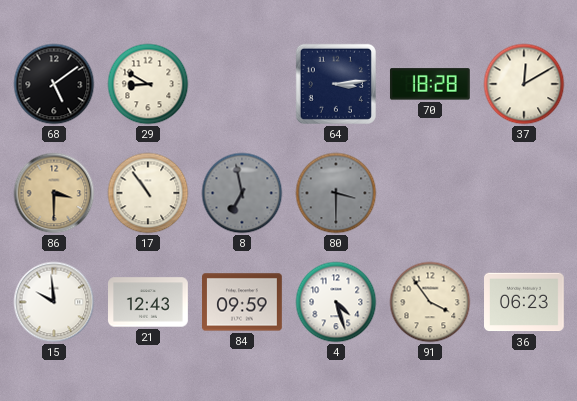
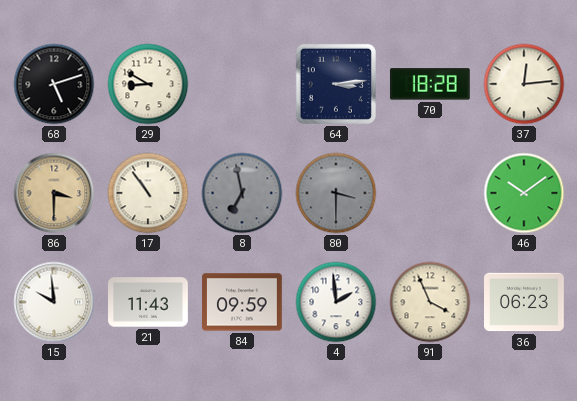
68: 5:09 -> 5:12
37: 12:10 -> 12:14
46: none -> 10:09
21: 12:43 -> 11:43
4: 4:27 -> 1:59
91: 3:54 -> 3:56
